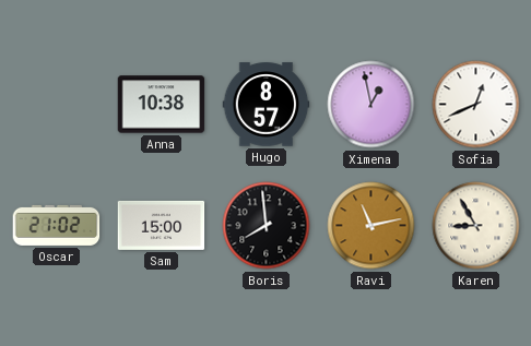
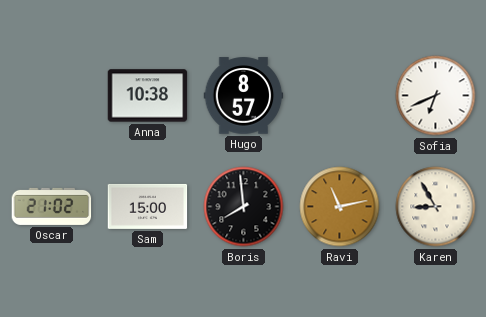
Ximena: 12:58 -> none
Sofia: 12:41 -> 6:41
